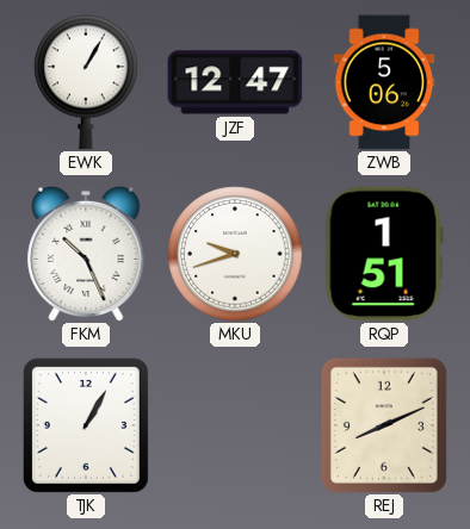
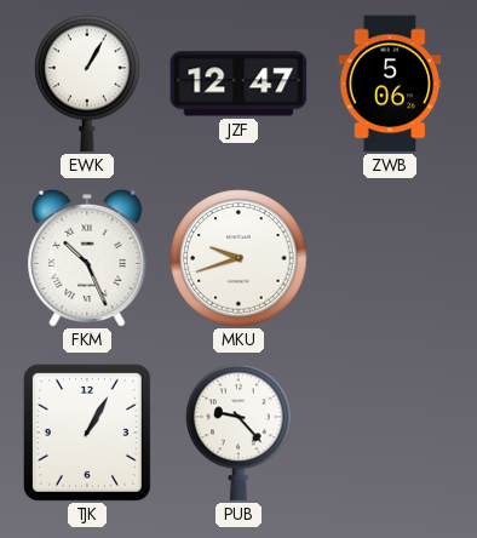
RQP: 1:51 -> none
PUB: none -> 9:23
REJ: 8:11 -> none
